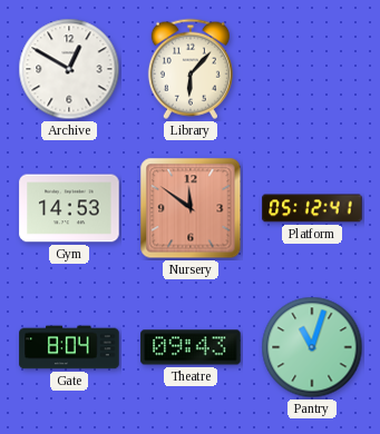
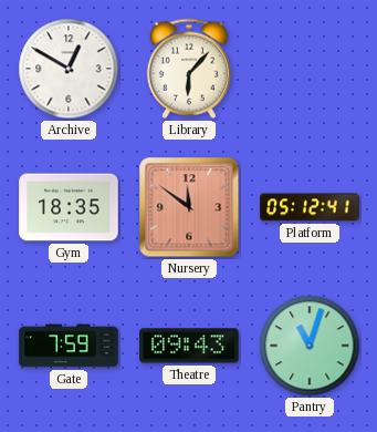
Gym: 14:53 -> 18:35
Gate: 8:04 -> 7:59
